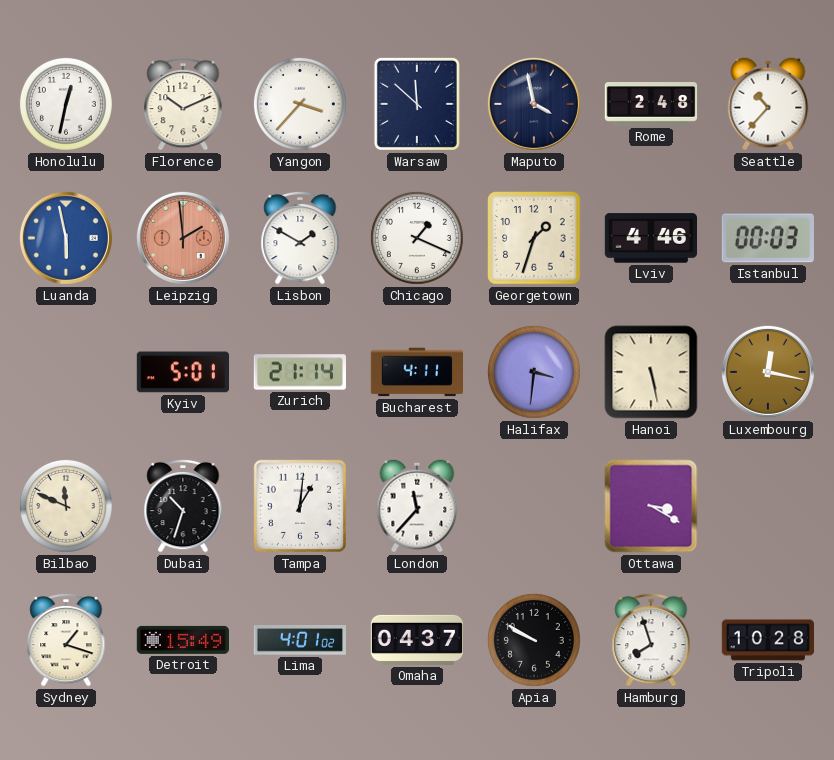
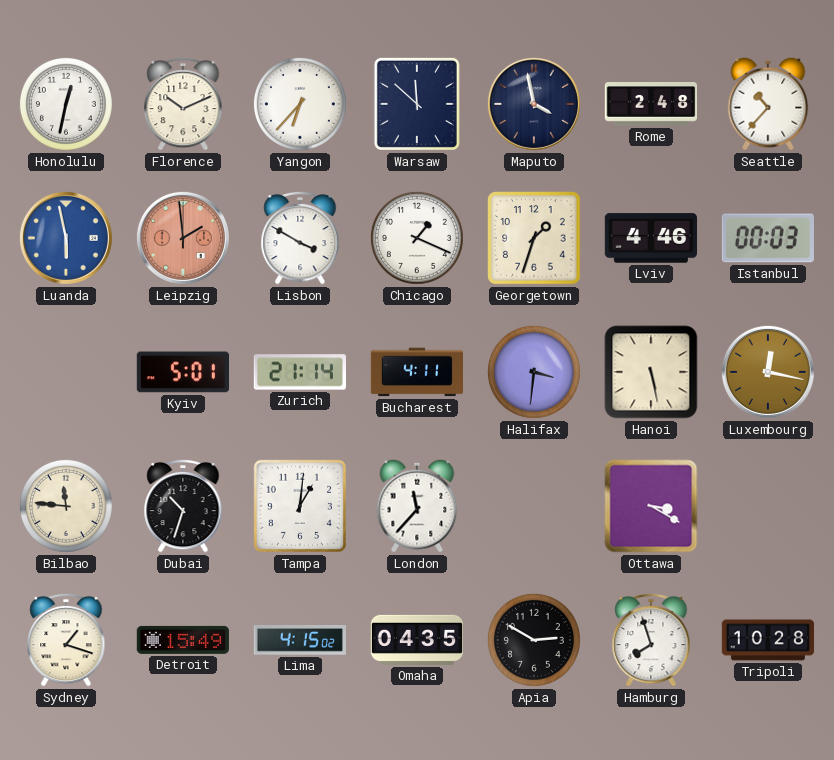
Yangon: 3:37 -> 6:37
Lisbon: 1:50 -> 3:50
Bilbao: 11:49 -> 11:46
Lima: 4:01 -> 4:15
Omaha: 04:37 -> 04:35
Apia: 9:50 -> 2:50
